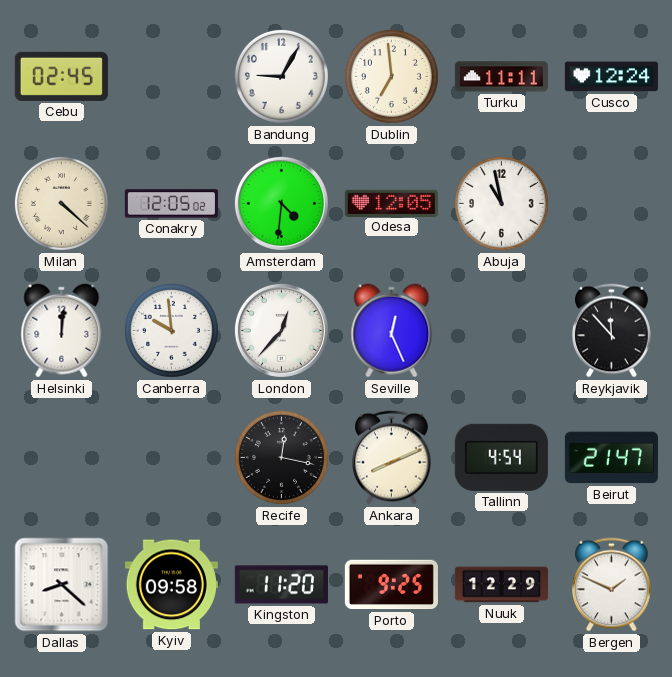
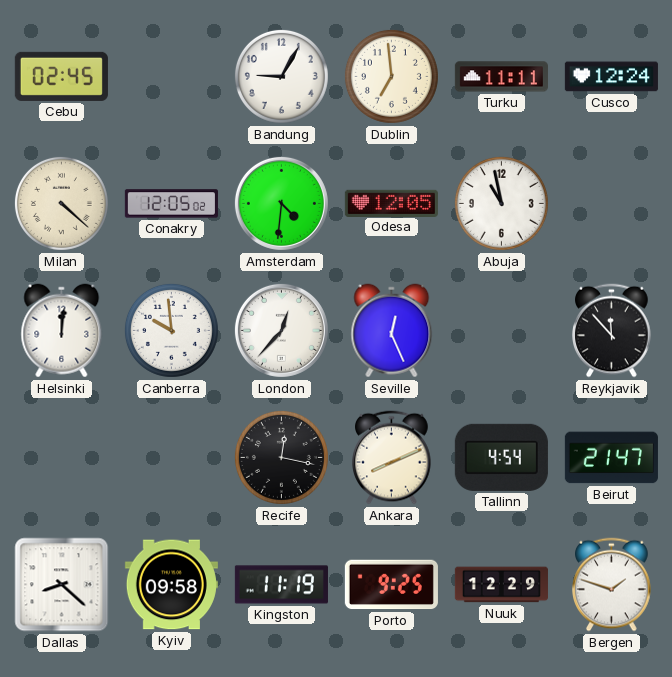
Kingston: 11:20 -> 11:19
Bergen: 1:49 -> 1:48
